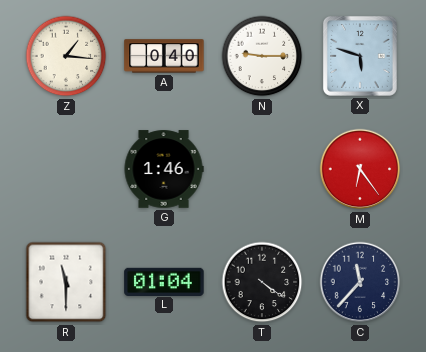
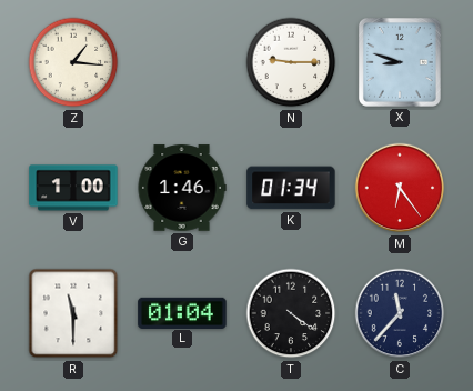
A: 0:40 -> none
X: 5:48 -> 8:48
V: none -> 1:00
K: none -> 01:34
